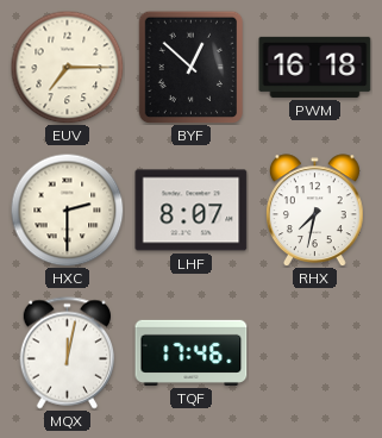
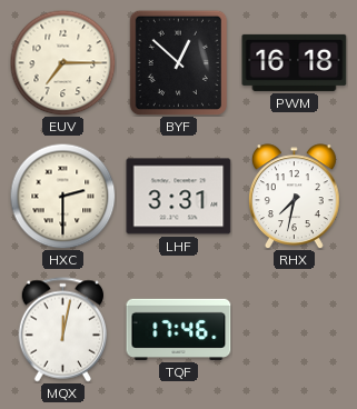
LHF: 8:07 -> 3:31
